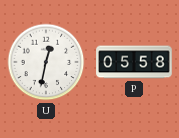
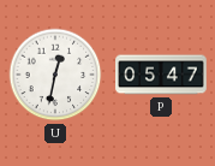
P: 05:58 -> 05:47
